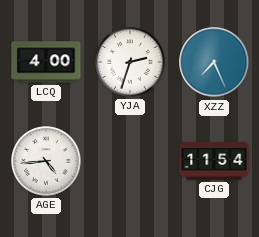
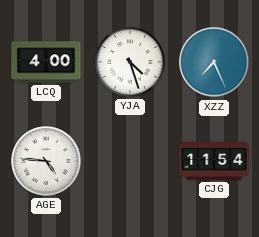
YJA: 2:33 -> 4:27
AGE: 4:44 -> 4:46
